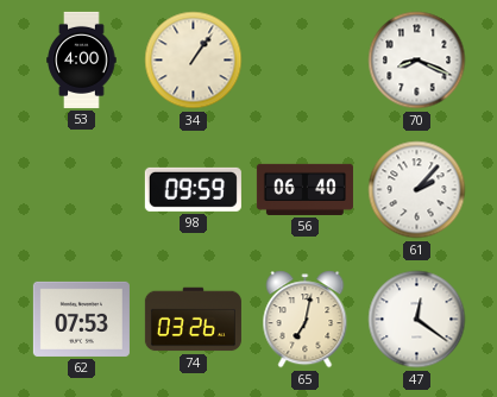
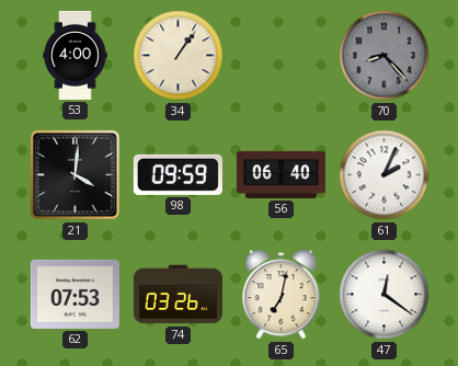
70: 8:19 -> 8:23
70 dial: white -> grey
21: none -> 4:01
61: 2:07 -> 2:04
